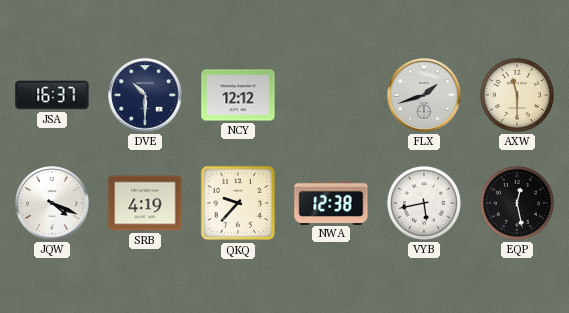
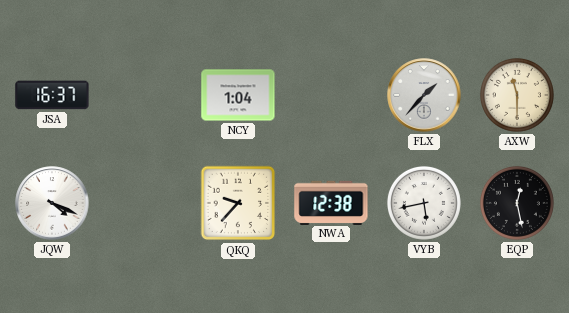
DVE: 10:30 -> none
NCY: 12:12 -> 1:04
FLX: 1:42 -> 1:37
SRB: 4:19 -> none
